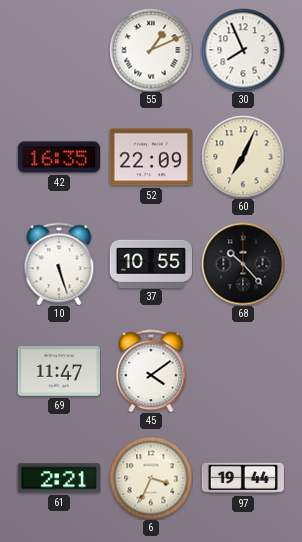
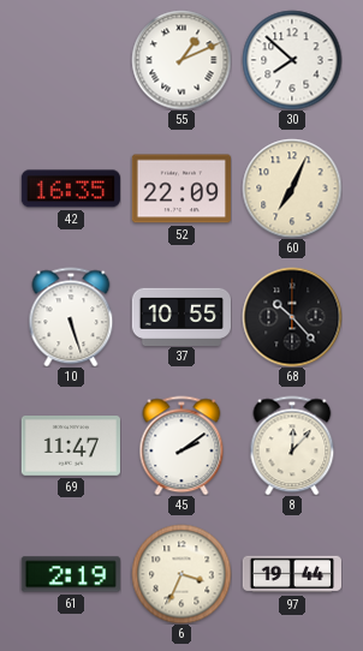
30: 7:56 -> 7:52
45: 4:09 -> 2:09
8: none -> 12:07
61: 2:21 -> 2:19
